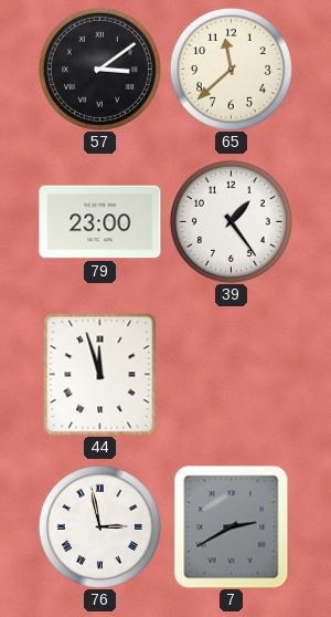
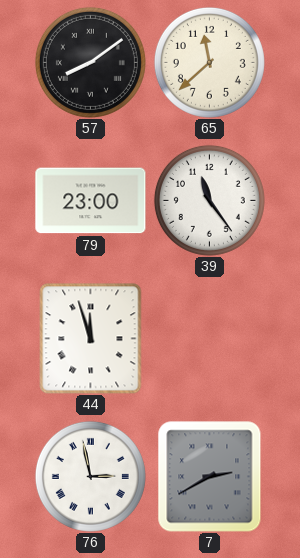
57: 3:09 -> 8:09
39: 1:24 -> 11:24
